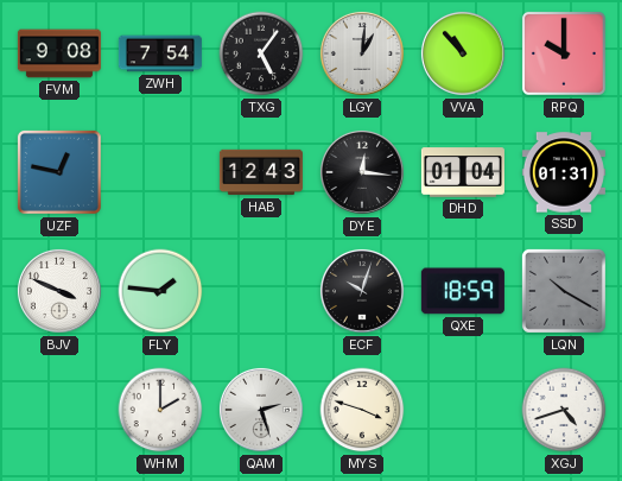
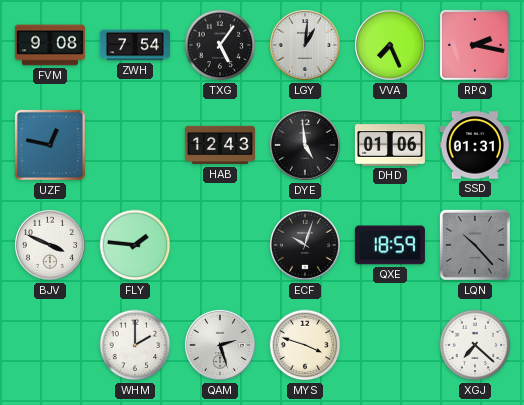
VVA: 10:53 -> 7:26
RPQ: 10:00 -> 2:17
DYE: 12:16 -> 4:59
DHD: 01:04 -> 01:06
LQN: 10:20 -> 10:23
XGJ: 4:42 -> 7:22
